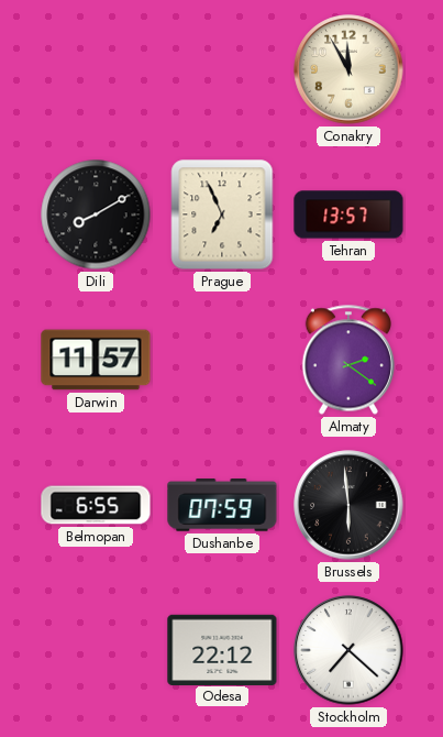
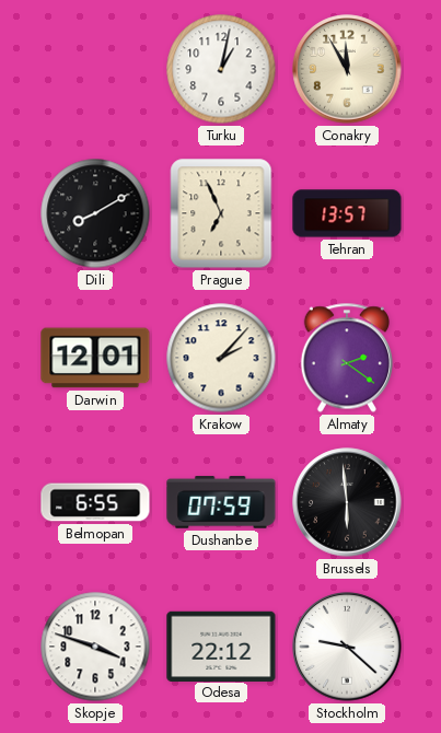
Turku: none -> 1:02
Darwin: 11:57 -> 12:01
Krakow: none -> 2:07
Skopje: none -> 3:48
Stockholm: 7:22 -> 9:22
